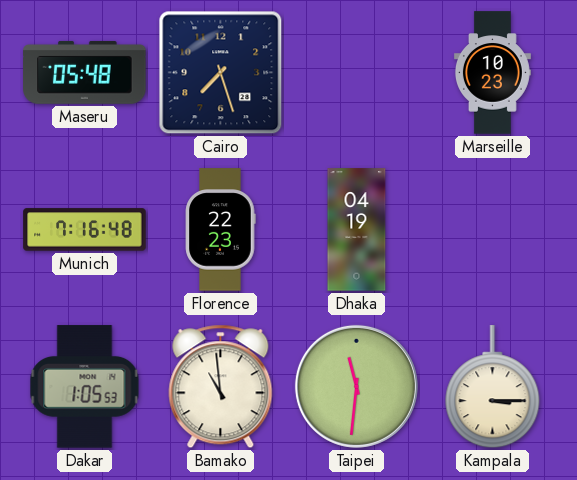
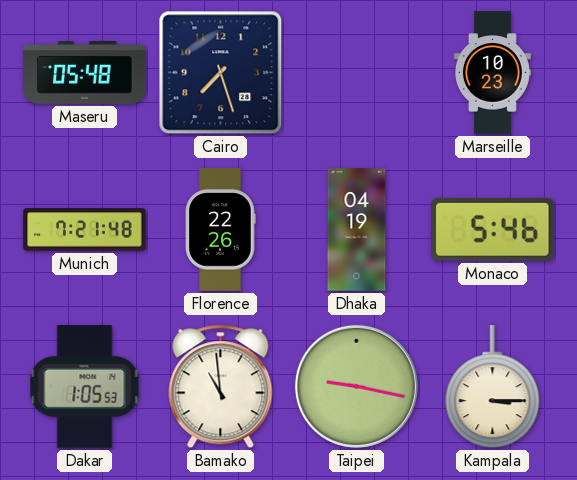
Munich: 7:16 -> 7:21
Florence: 22:23 -> 22:26
Monaco: none -> 5:46
Taipei: 11:31 -> 9:17
